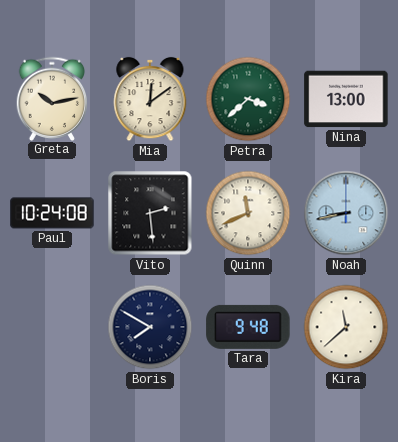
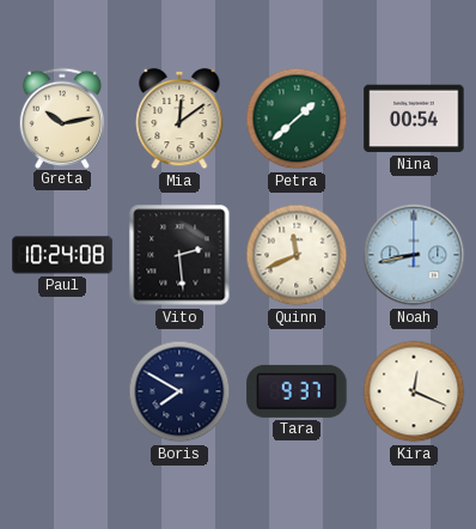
Petra: 3:38 -> 1:38
Nina: 13:00 -> 00:54
Tara: 9:48 -> 9:37
Kira: 11:38 -> 12:19
